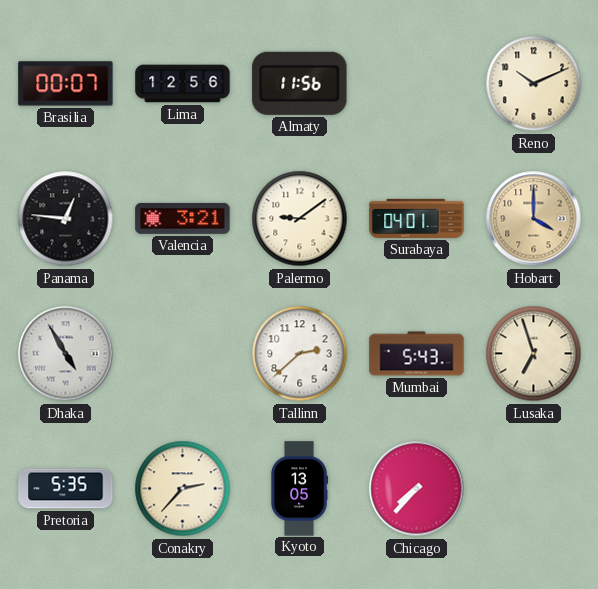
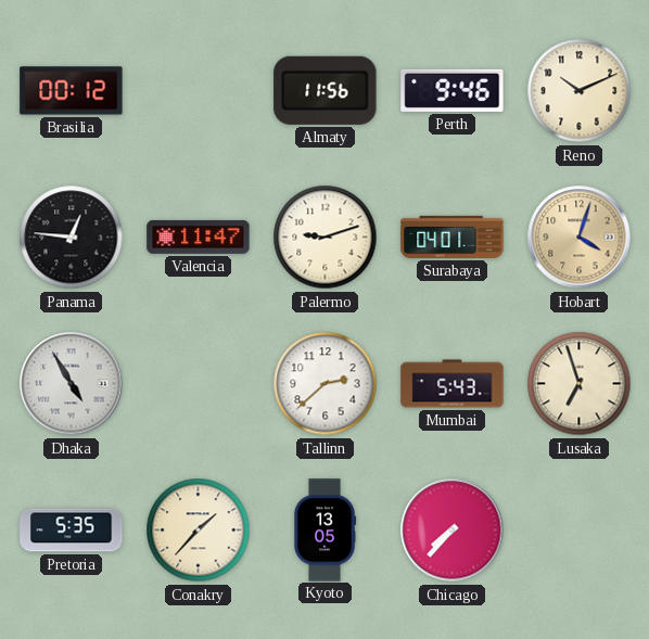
Brasilia: 00:07 -> 00:12
Lima: 12:56 -> none
Perth: none -> 9:46
Valencia: 3:21 -> 11:47
Palermo: 9:09 -> 9:12
Hobart: 4:00 -> 4:03
Conakry: 2:37 -> 1:37
